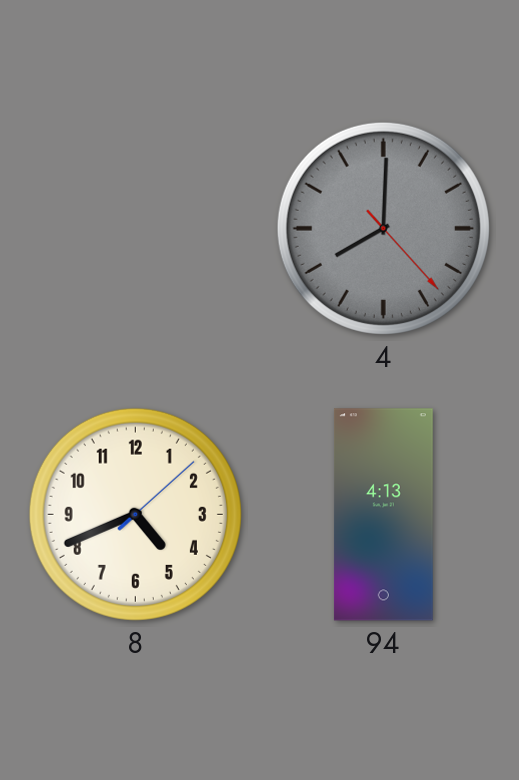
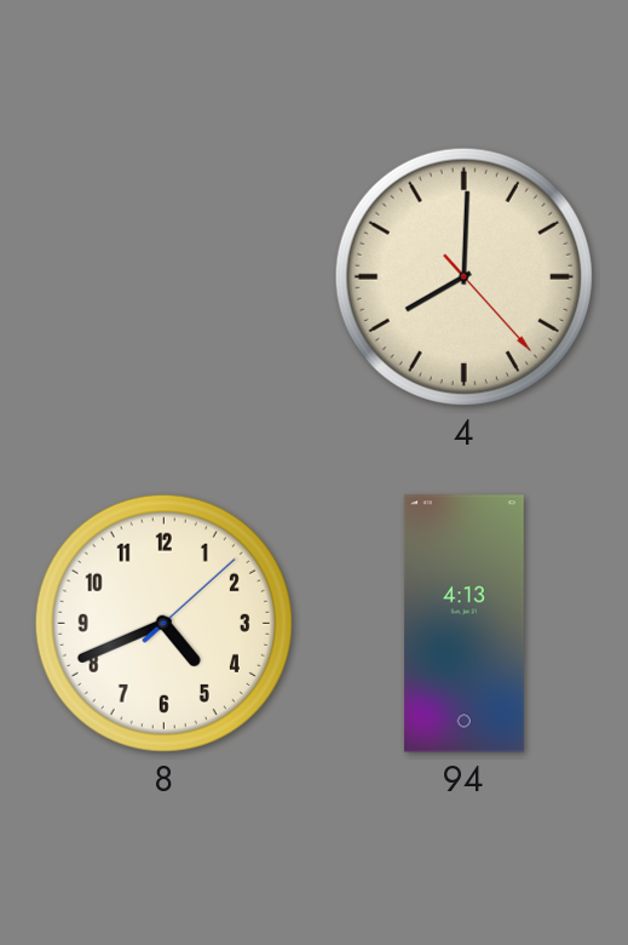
4 dial: grey -> cream
